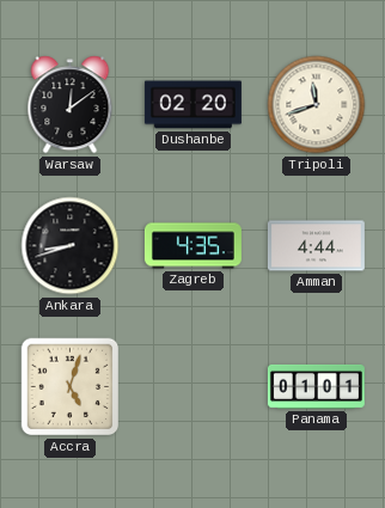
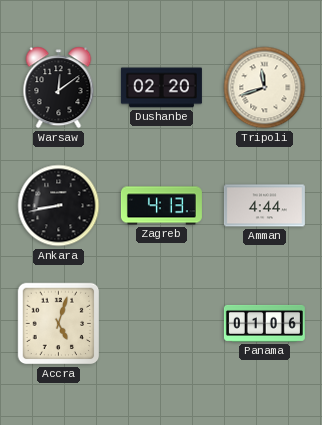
Ankara: 8:42 -> 8:43
Zagreb: 4:35 -> 4:13
Panama: 01:01 -> 01:06
